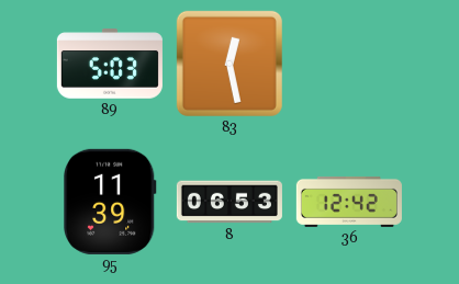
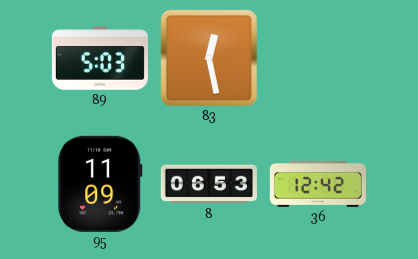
95: 11:39 -> 11:09
